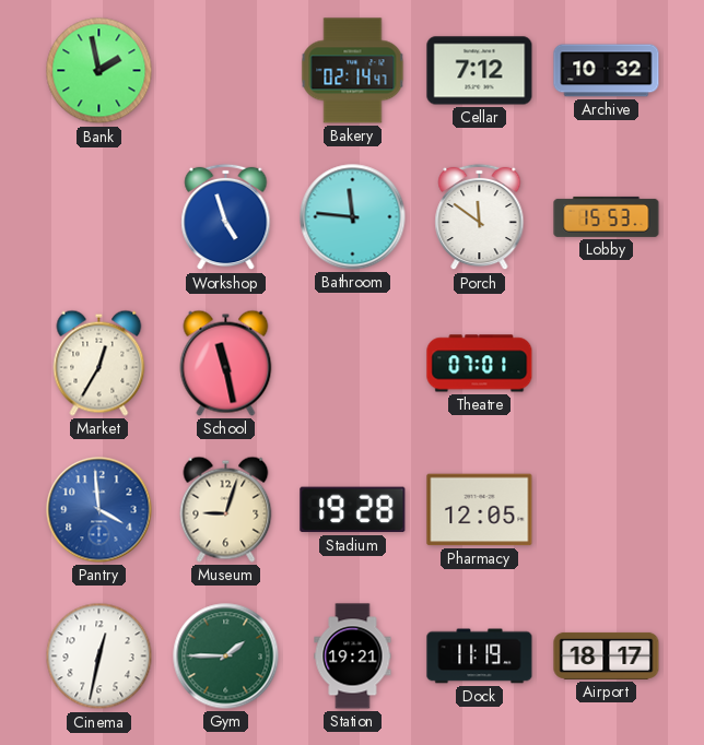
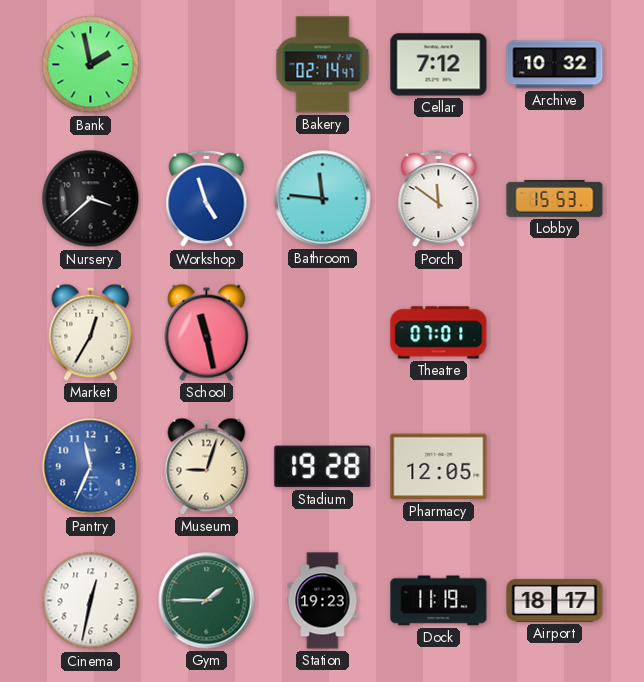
Nursery: none -> 3:38
Pantry: 3:59 -> 11:34
Station: 19:21 -> 19:23
